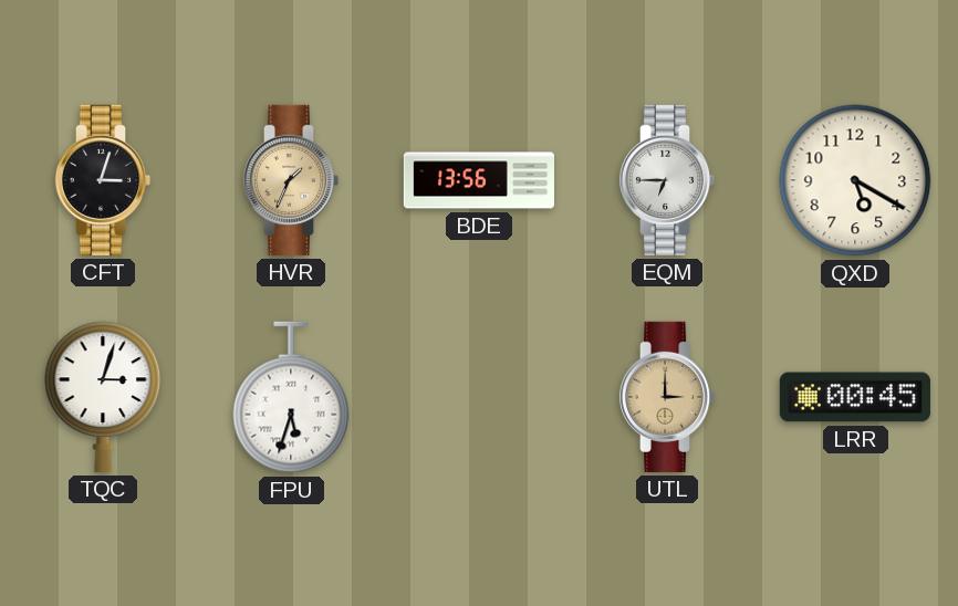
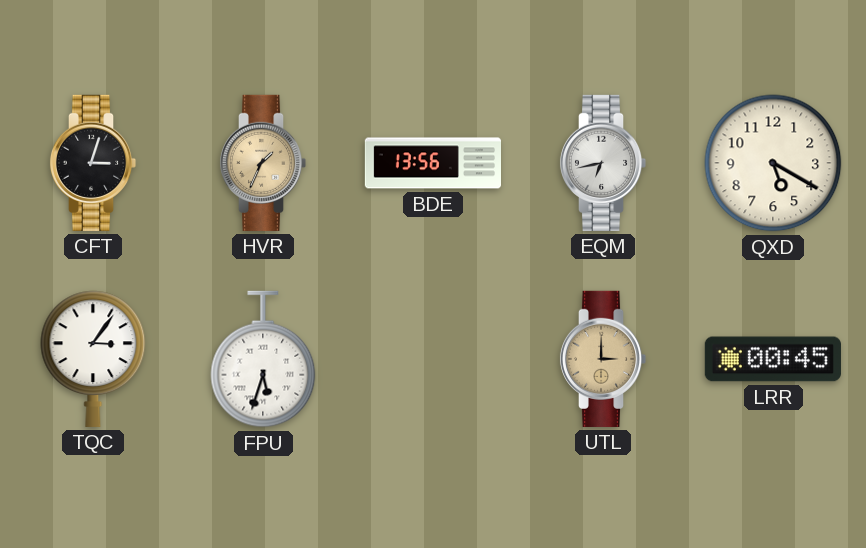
EQM: 6:45 -> 6:43
TQC: 3:03 -> 3:06
